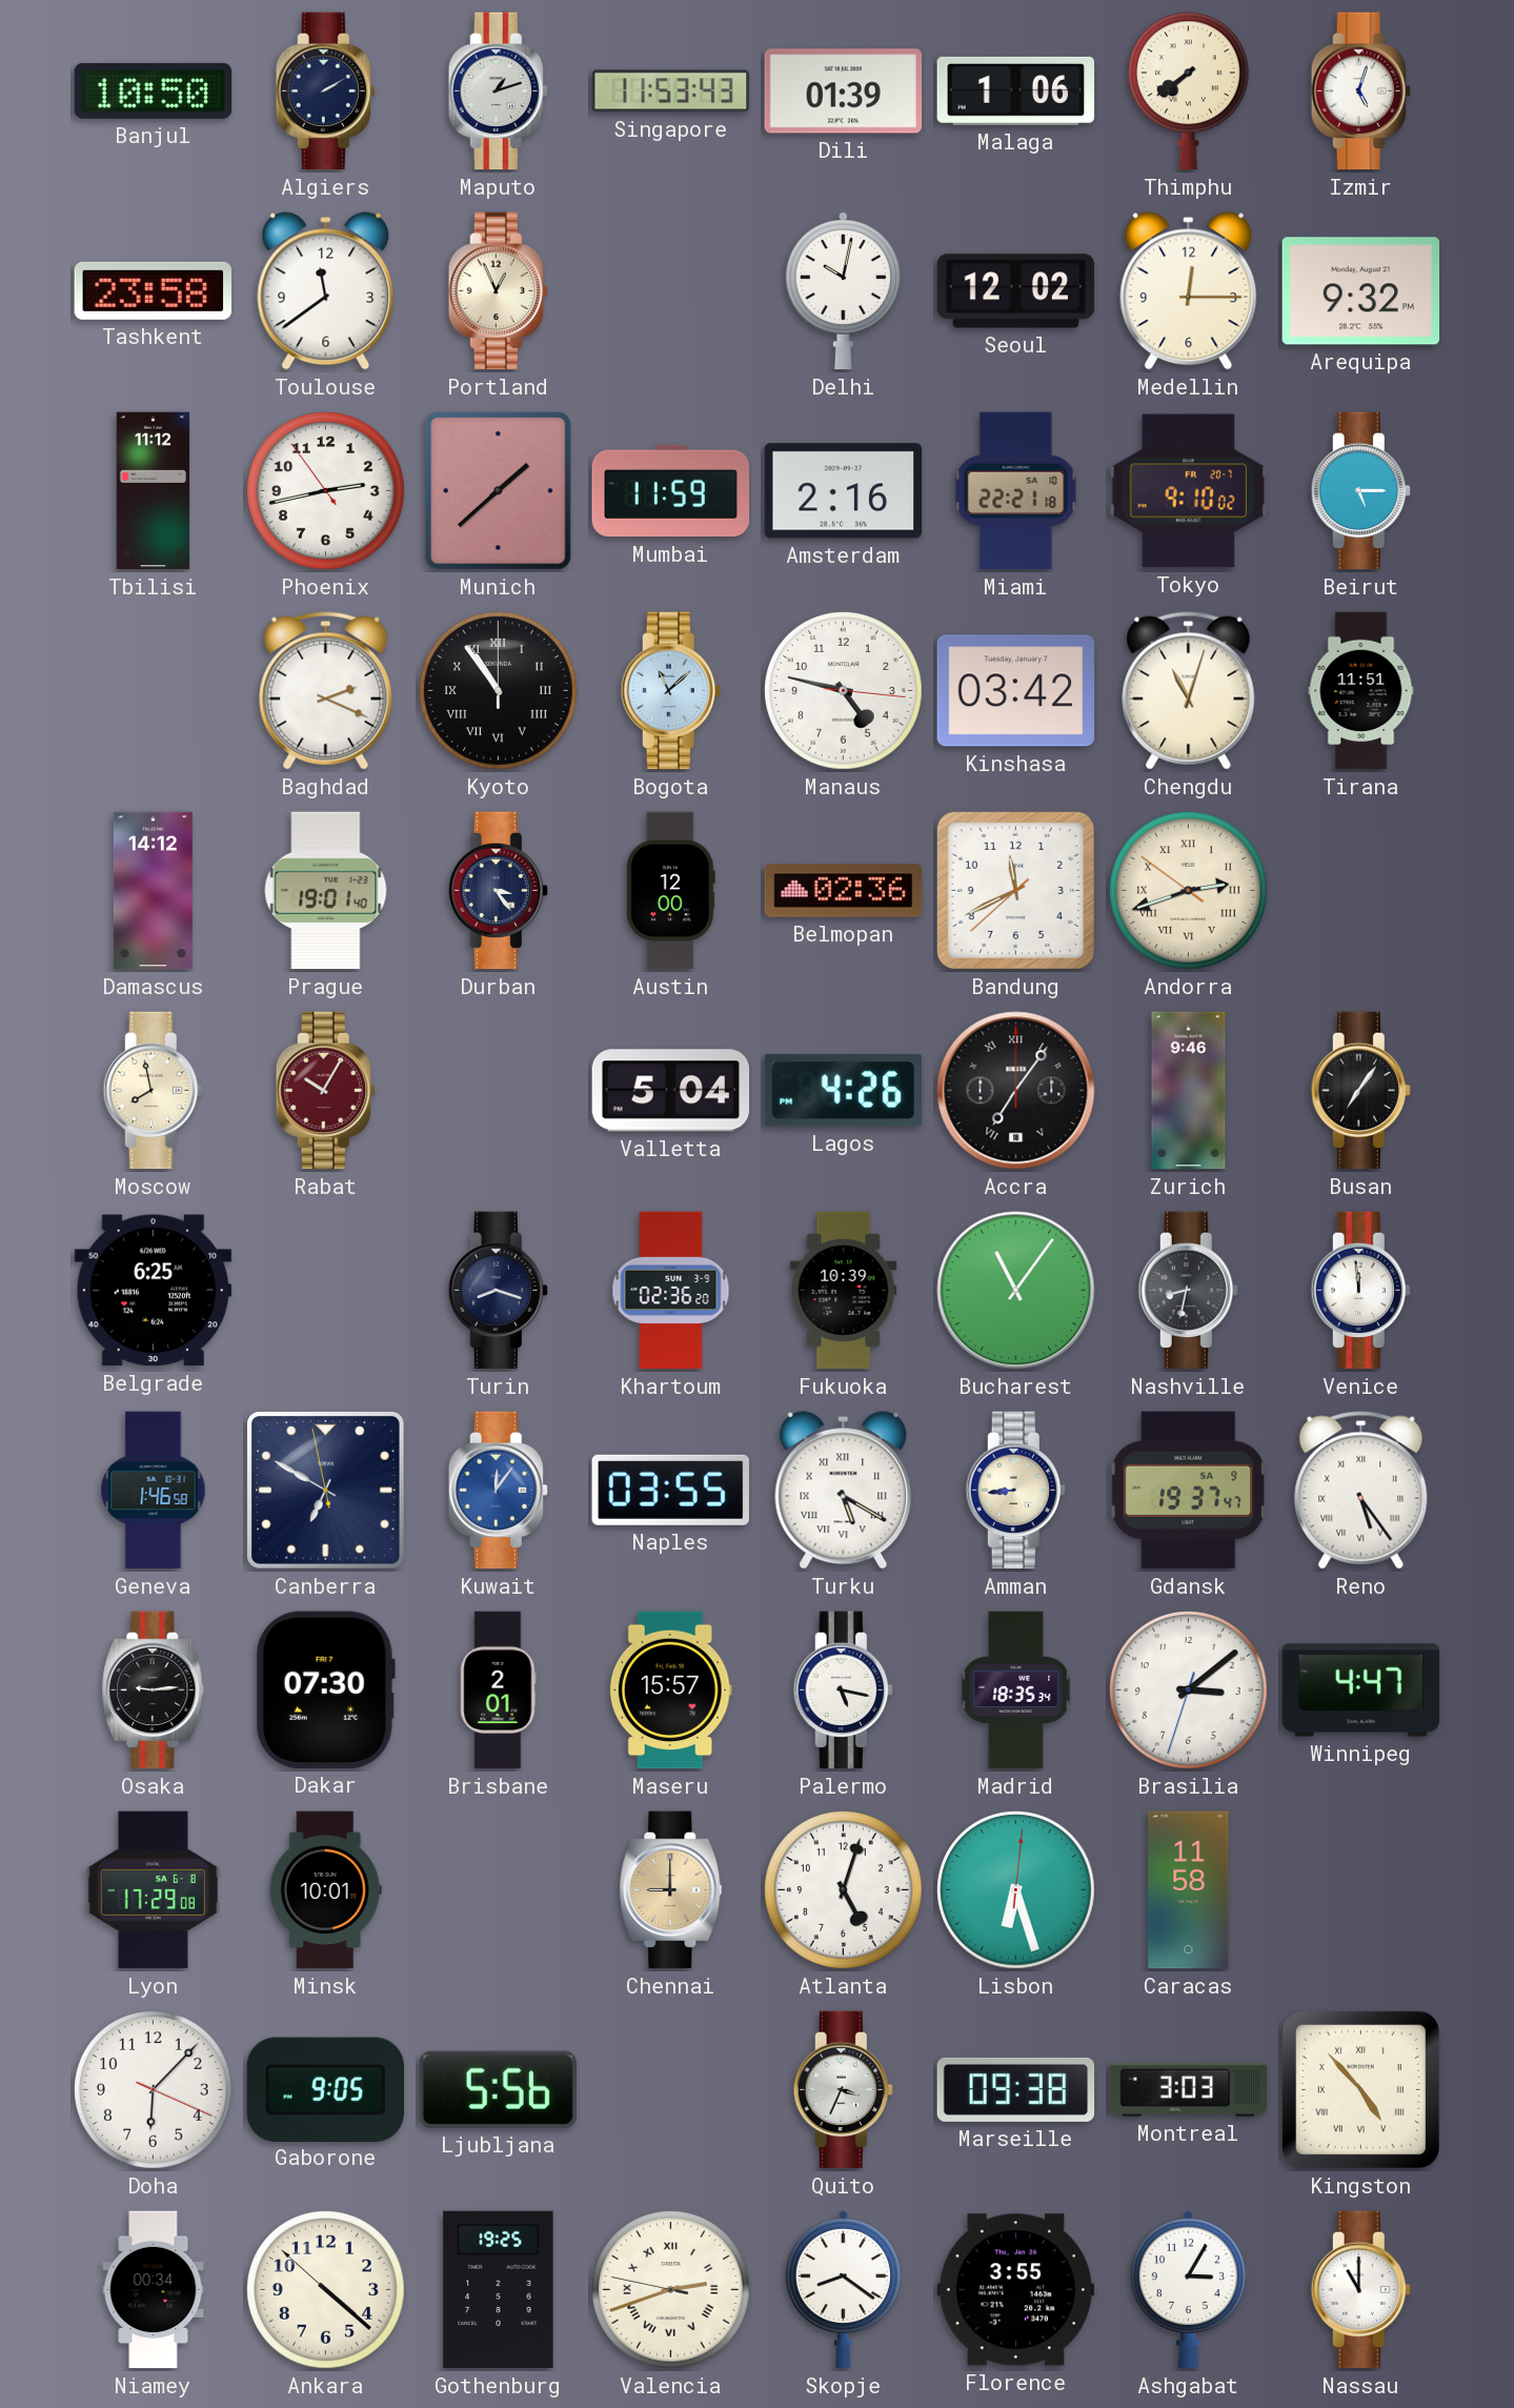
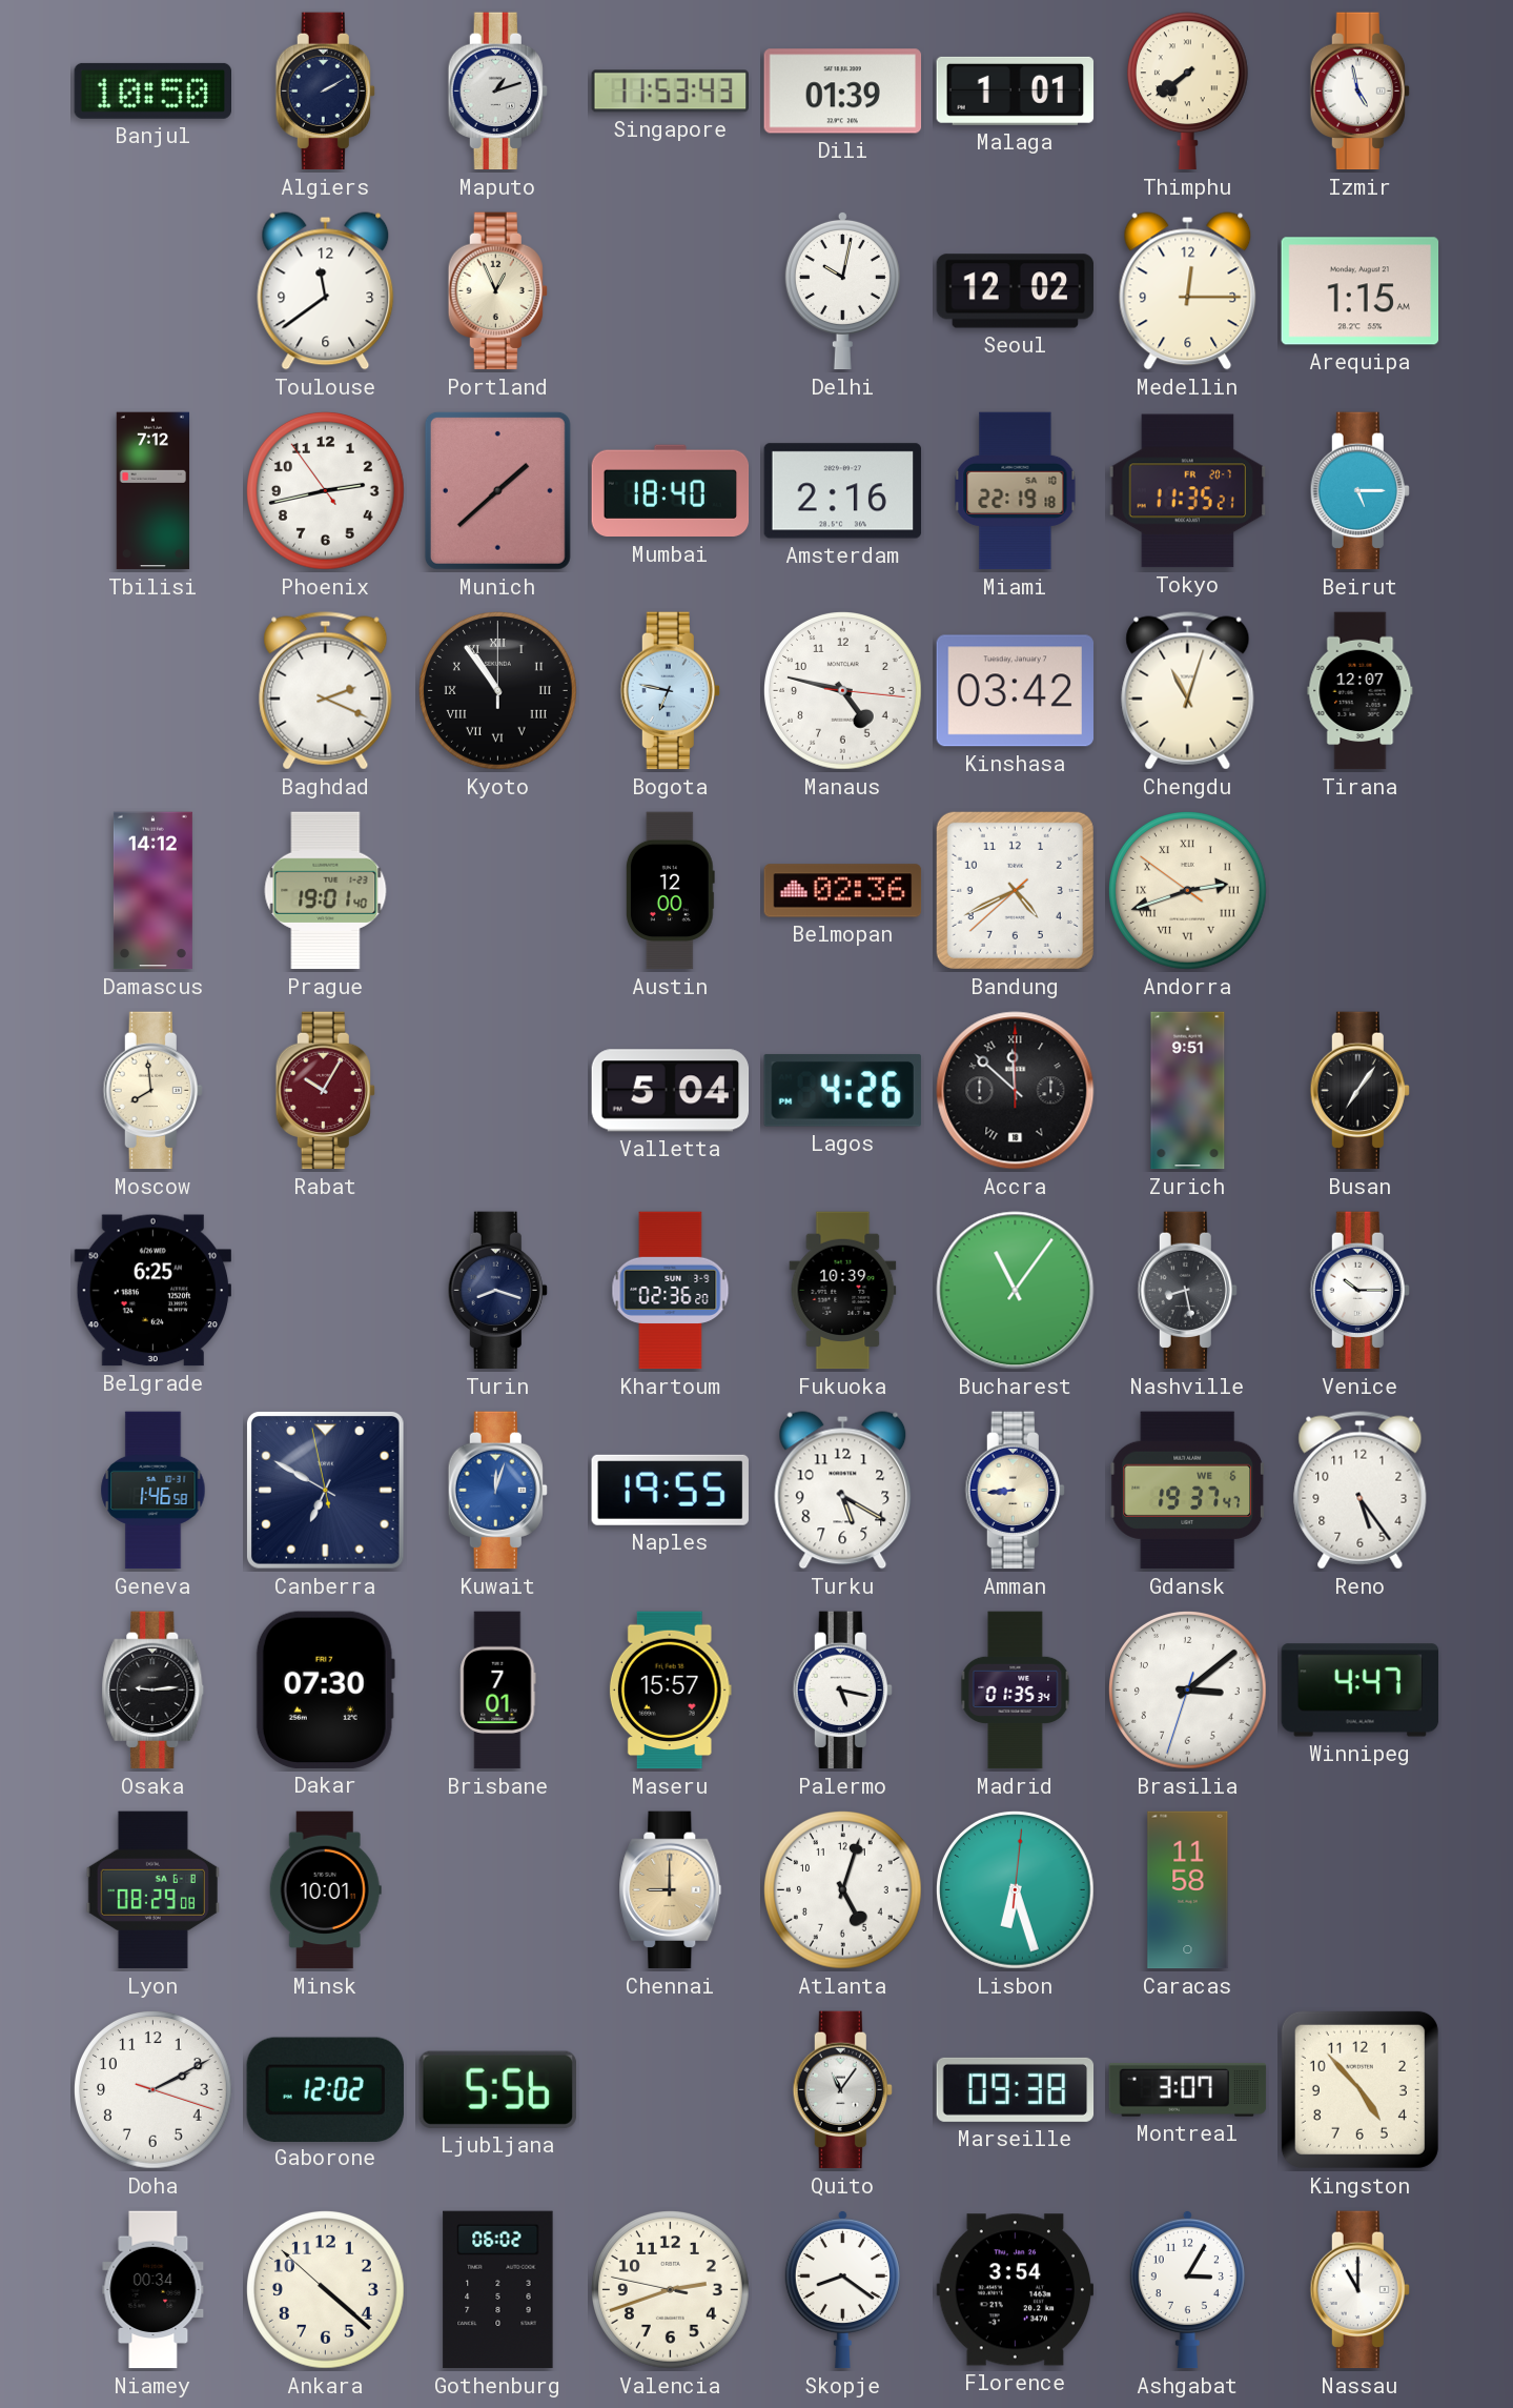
Malaga: 1:06 -> 1:01
Izmir: 5:03 -> 4:58
Tashkent: 23:58 -> none
Arequipa: 9:32 -> 1:15
Tbilisi: 11:12 -> 7:12
Mumbai: 11:59 -> 18:40
Miami: 22:21 -> 22:19
Tokyo: 9:10 -> 11:35
Bogota: 11:08 -> 6:47
Tirana: 11:51 -> 12:07
Durban: 3:24 -> none
Bandung: 11:40 -> 4:40
Moscow: 7:58 -> 7:59
Accra: 7:06 -> 11:52
Zurich: 9:46 -> 9:51
Nashville: 8:32 -> 8:28
Venice: 11:59 -> 10:15
Kuwait: 12:06 -> 12:03
Naples: 03:55 -> 19:55
Turku numerals: Roman -> Arabic
Gdansk date: SA 9 -> WE 6
Reno numerals: Roman -> Arabic
Brisbane: 2:01 -> 7:01
Madrid: 18:35 -> 01:35
Lyon: 17:29 -> 08:29
Doha: 6:07 -> 2:10
Gaborone: 9:05 -> 12:02
Quito: 3:34 -> 11:06
Montreal: 3:03 -> 3:07
Kingston numerals: Roman -> Arabic
Gothenburg: 19:25 -> 06:02
Valencia numerals: Roman -> Arabic
Florence: 3:55 -> 3:54
